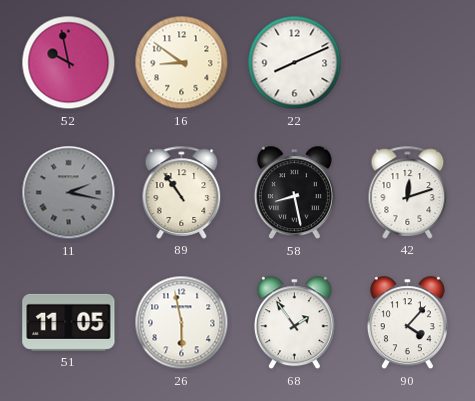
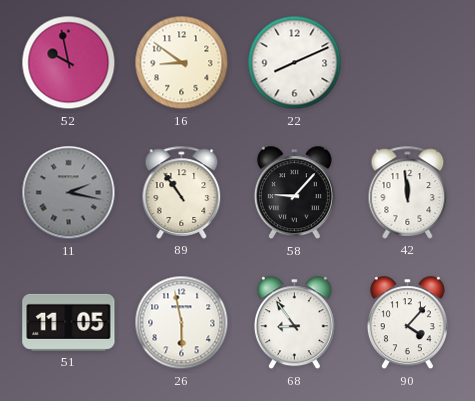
58: 8:28 -> 9:07
42: 12:12 -> 11:59
68: 1:54 -> 8:54
